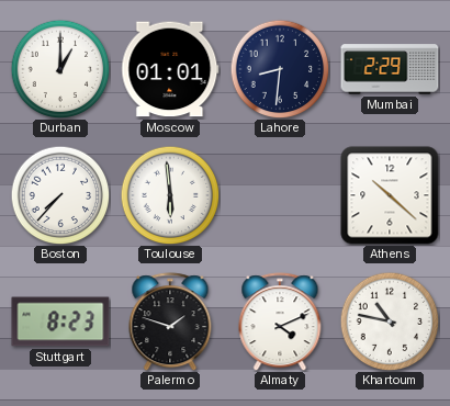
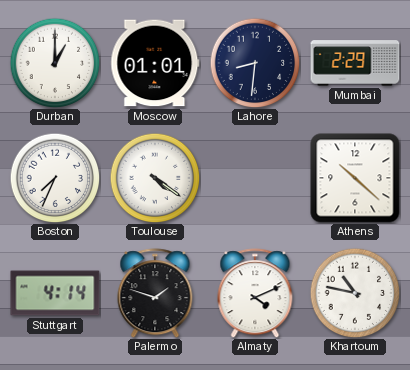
Boston: 7:37 -> 7:34
Toulouse: 5:59 -> 4:21
Stuttgart: 8:23 -> 4:14
